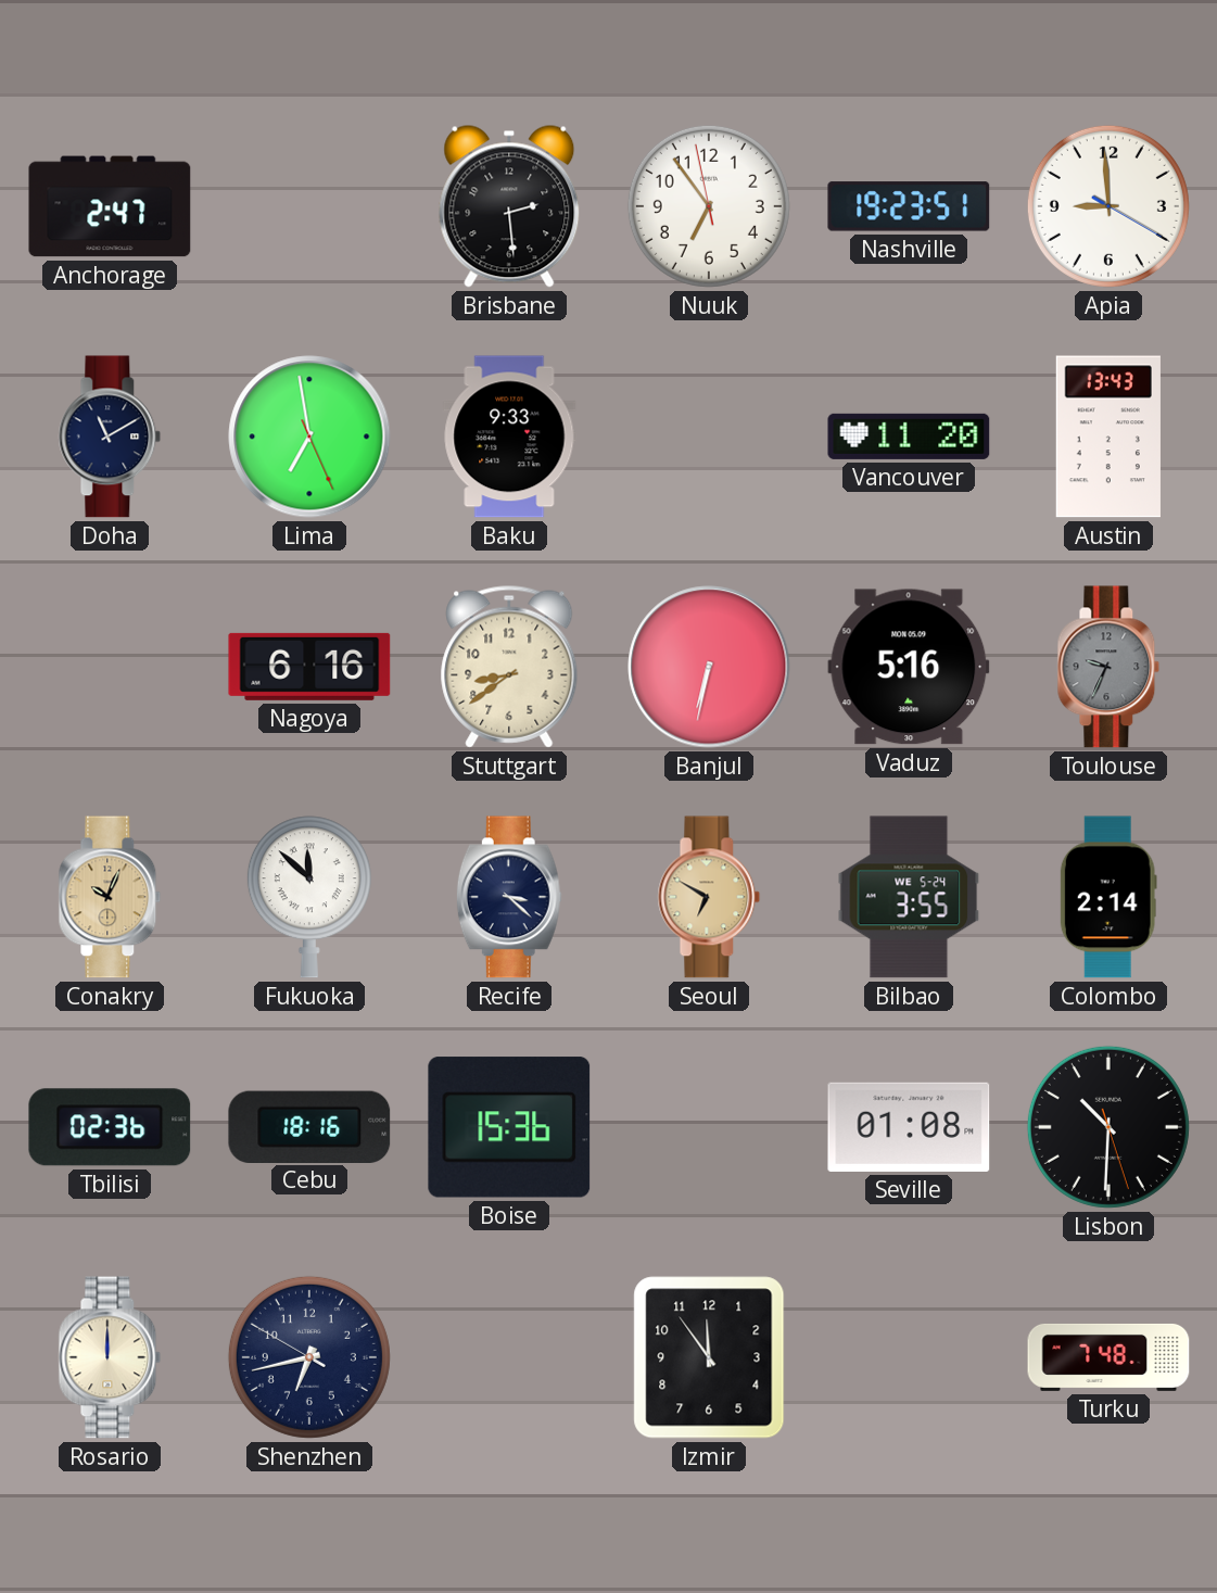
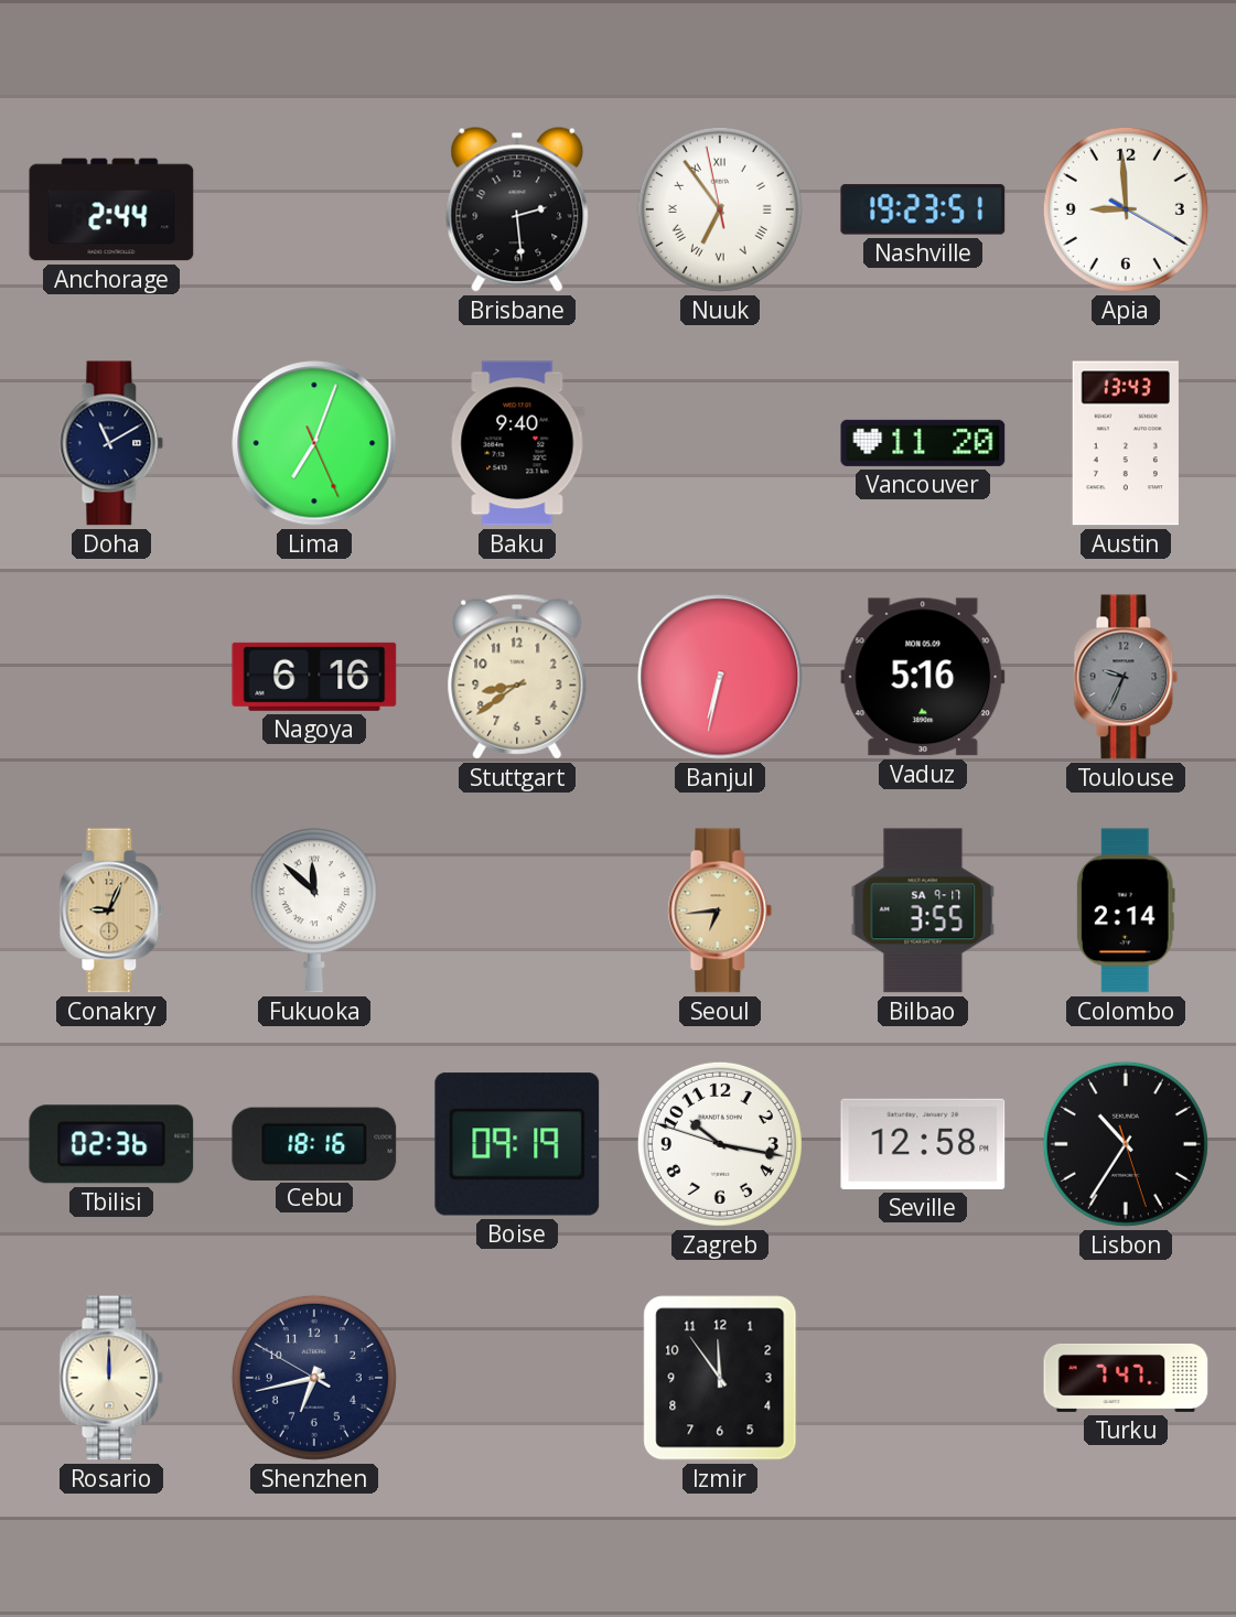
Anchorage: 2:47 -> 2:44
Nuuk numerals: Arabic -> Roman
Lima: 6:58 -> 7:03
Baku: 9:33 -> 9:40
Conakry: 10:04 -> 9:04
Recife: 3:22 -> none
Seoul: 6:50 -> 6:44
Bilbao date: WE 5-24 -> SA 9-17
Boise: 15:36 -> 09:19
Zagreb: none -> 10:16
Seville: 01:08 -> 12:58
Lisbon: 10:30 -> 10:35
Turku: 7:48 -> 7:47
